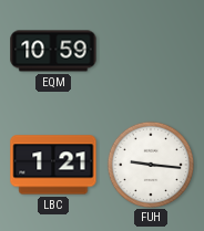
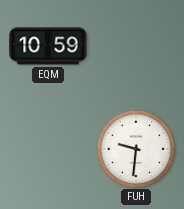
LBC: 1:21 -> none
FUH: 9:16 -> 9:31
